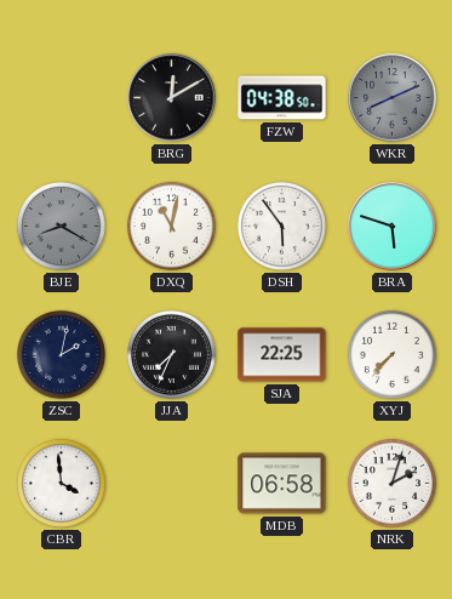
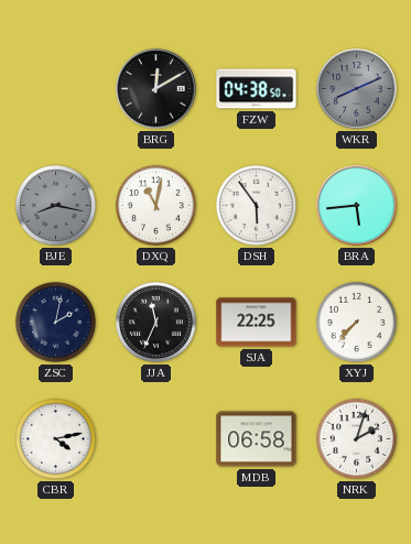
BJE: 8:20 -> 8:17
BRA: 5:48 -> 5:44
JJA: 7:34 -> 11:34
CBR: 3:59 -> 4:13
